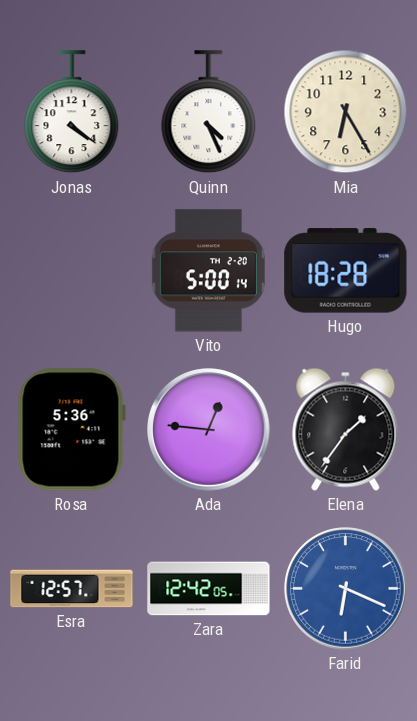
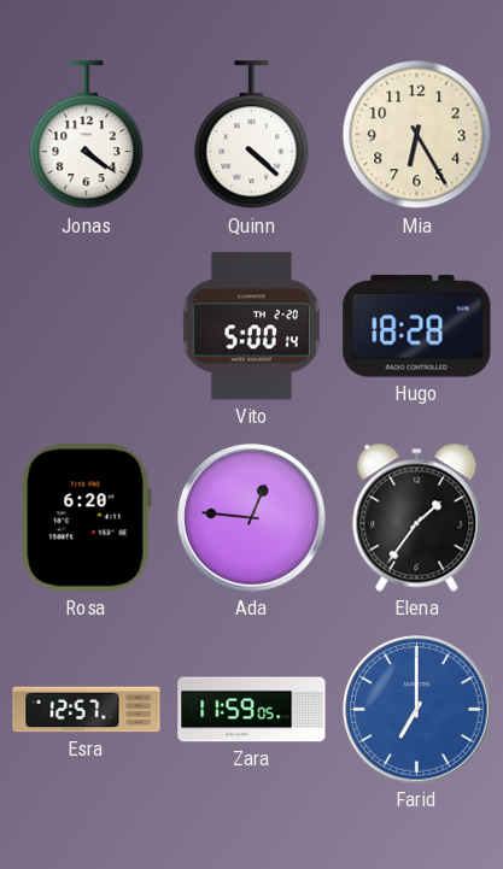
Quinn: 4:26 -> 4:22
Rosa: 5:36 -> 6:20
Zara: 12:42 -> 11:59
Farid: 6:19 -> 7:00
